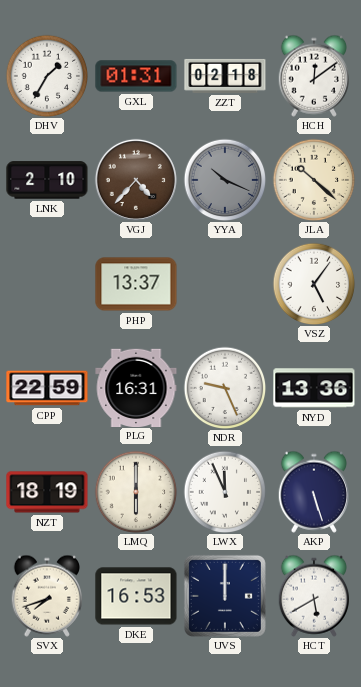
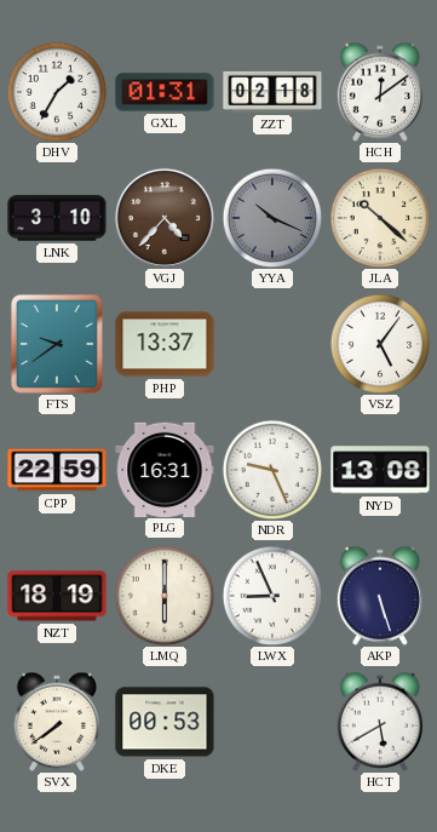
LNK: 2:10 -> 3:10
FTS: none -> 9:39
NYD: 13:36 -> 13:08
LWX: 11:56 -> 8:56
SVX: 7:42 -> 7:39
DKE: 16:53 -> 00:53
UVS: 12:00 -> none
